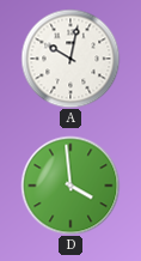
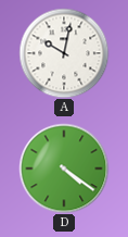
D: 3:59 -> 4:21
